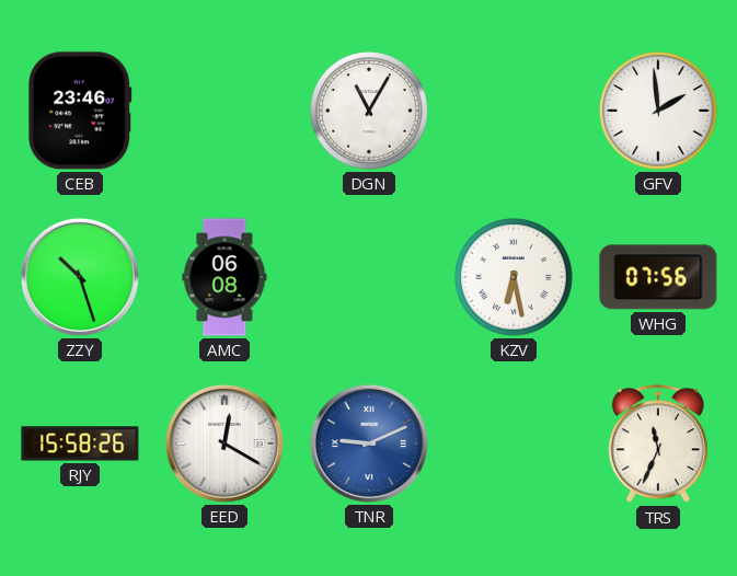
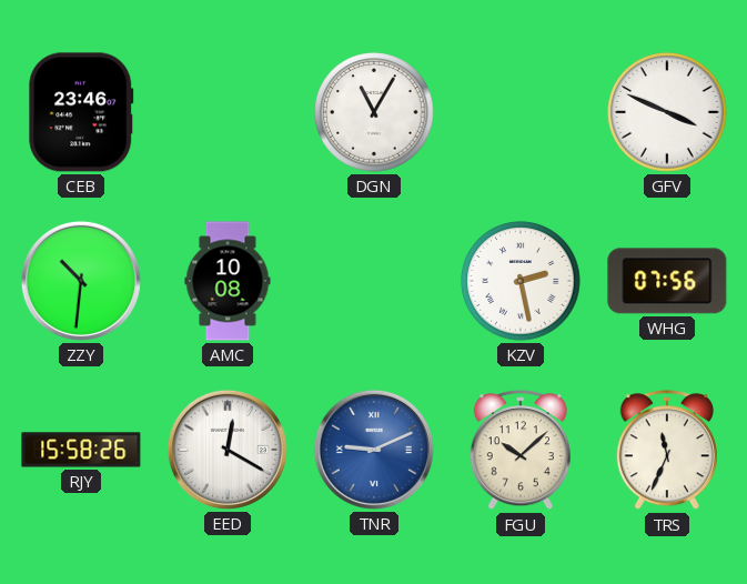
GFV: 1:59 -> 3:49
ZZY: 10:27 -> 10:31
AMC: 06:08 -> 10:08
KZV: 6:28 -> 2:28
FGU: none -> 10:08
